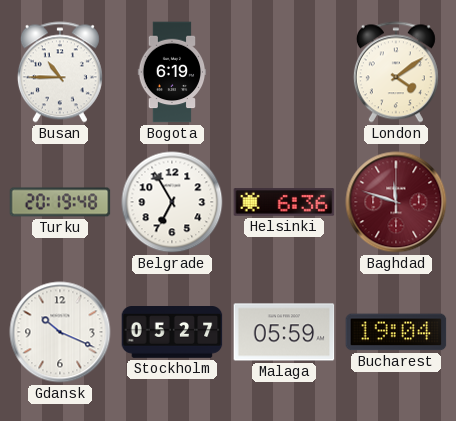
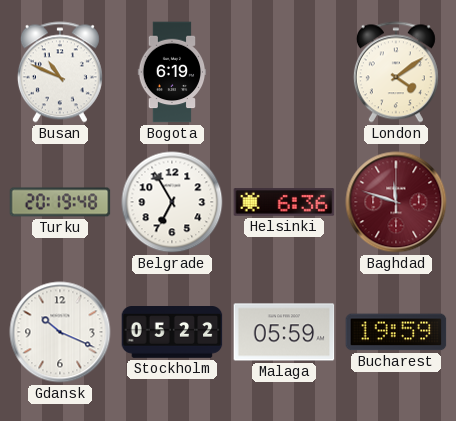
Busan: 10:45 -> 10:49
Stockholm: 05:27 -> 05:22
Bucharest: 19:04 -> 19:59
